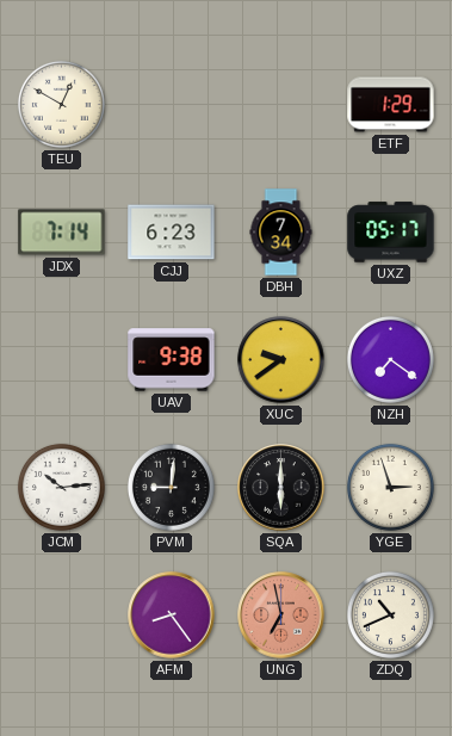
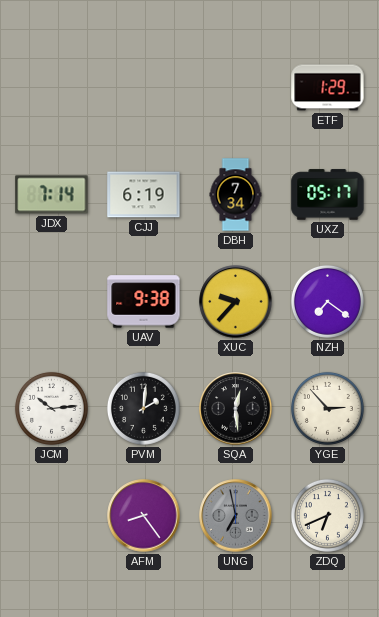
TEU: 12:50 -> none
CJJ: 6:23 -> 6:19
XUC: 9:39 -> 9:37
PVM: 9:01 -> 2:01
SQA: 6:00 -> 12:29
YGE: 2:57 -> 2:53
UNG dial: salmon -> grey
ZDQ: 10:41 -> 6:41
